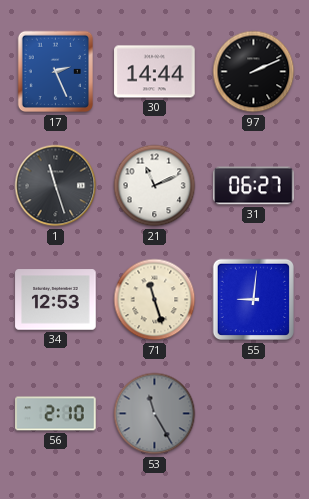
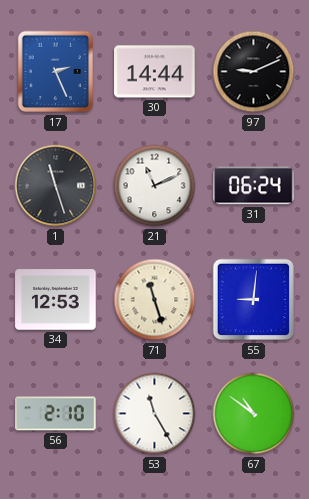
97: 2:11 -> 9:11
31: 06:27 -> 06:24
53 dial: grey -> white
67: none -> 10:51
